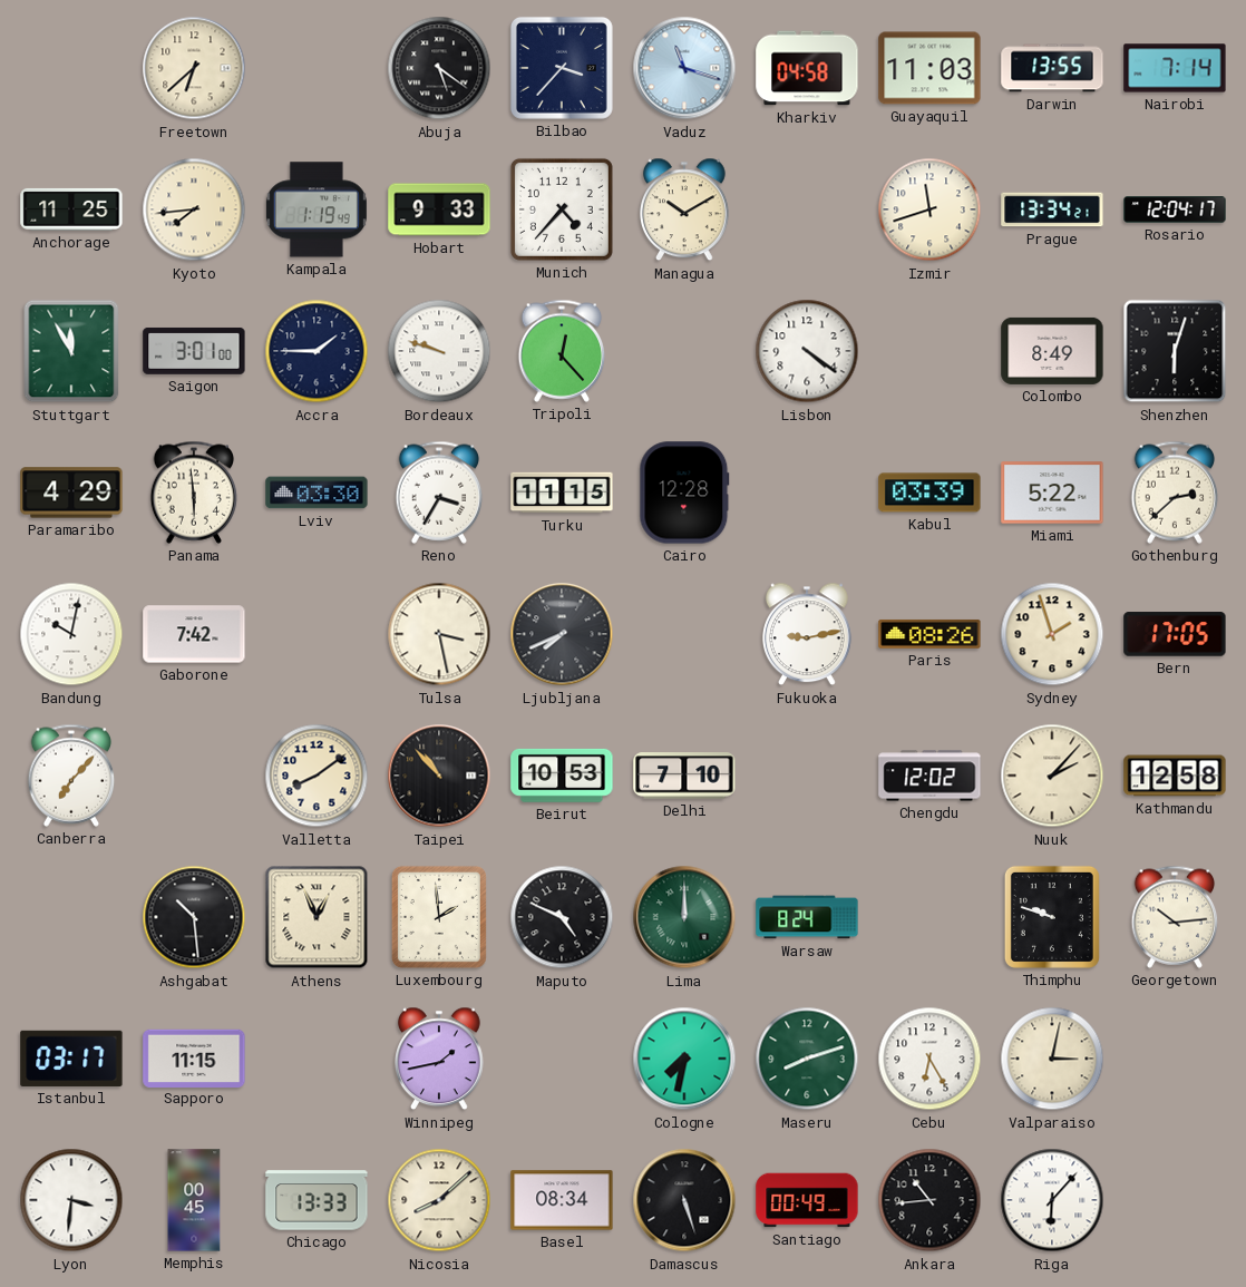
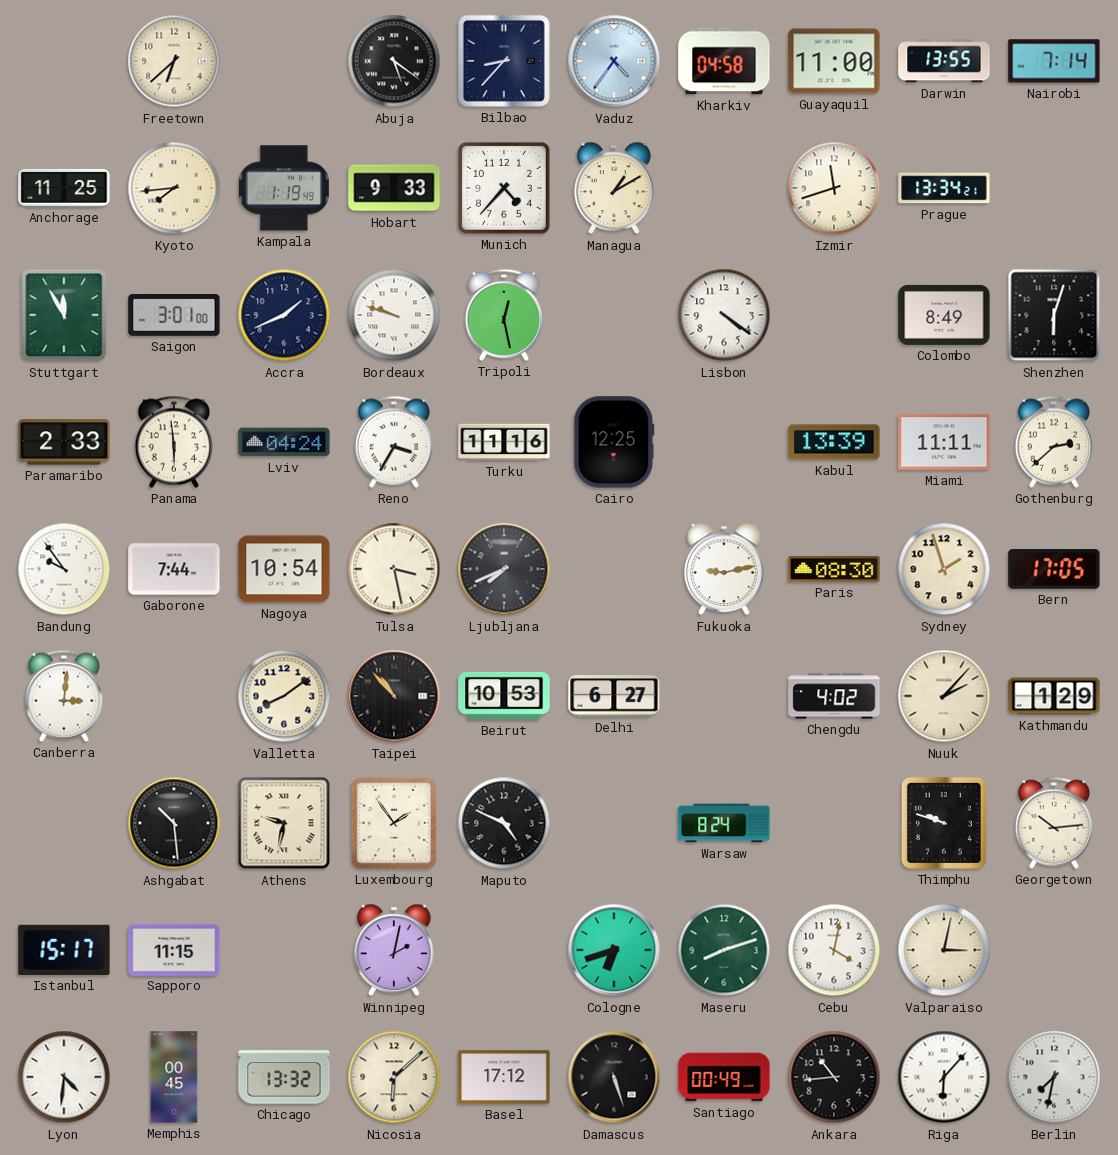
Bilbao: 3:37 -> 8:37
Vaduz: 11:18 -> 4:36
Guayaquil: 11:03 -> 11:00
Managua: 10:10 -> 1:10
Rosario: 12:04 -> none
Accra: 1:45 -> 1:41
Tripoli: 12:23 -> 12:28
Paramaribo: 4:29 -> 2:33
Lviv: 03:30 -> 04:24
Turku: 11:15 -> 11:16
Cairo: 12:28 -> 12:25
Kabul: 03:39 -> 13:39
Miami: 5:22 -> 11:11
Bandung: 10:02 -> 9:54
Gaborone: 7:42 -> 7:44
Nagoya: none -> 10:54
Paris: 08:26 -> 08:30
Canberra: 7:07 -> 3:01
Delhi: 7:10 -> 6:27
Chengdu: 12:02 -> 4:02
Kathmandu: 12:58 -> 1:29
Athens: 12:56 -> 9:32
Luxembourg: 1:59 -> 1:54
Lima: 12:00 -> none
Istanbul: 03:17 -> 15:17
Winnipeg: 1:43 -> 2:02
Cologne: 7:32 -> 6:42
Cebu: 6:25 -> 4:02
Lyon: 3:31 -> 4:31
Chicago: 13:33 -> 13:32
Nicosia: 8:08 -> 6:08
Basel: 08:34 -> 17:12
Berlin: none -> 7:32
